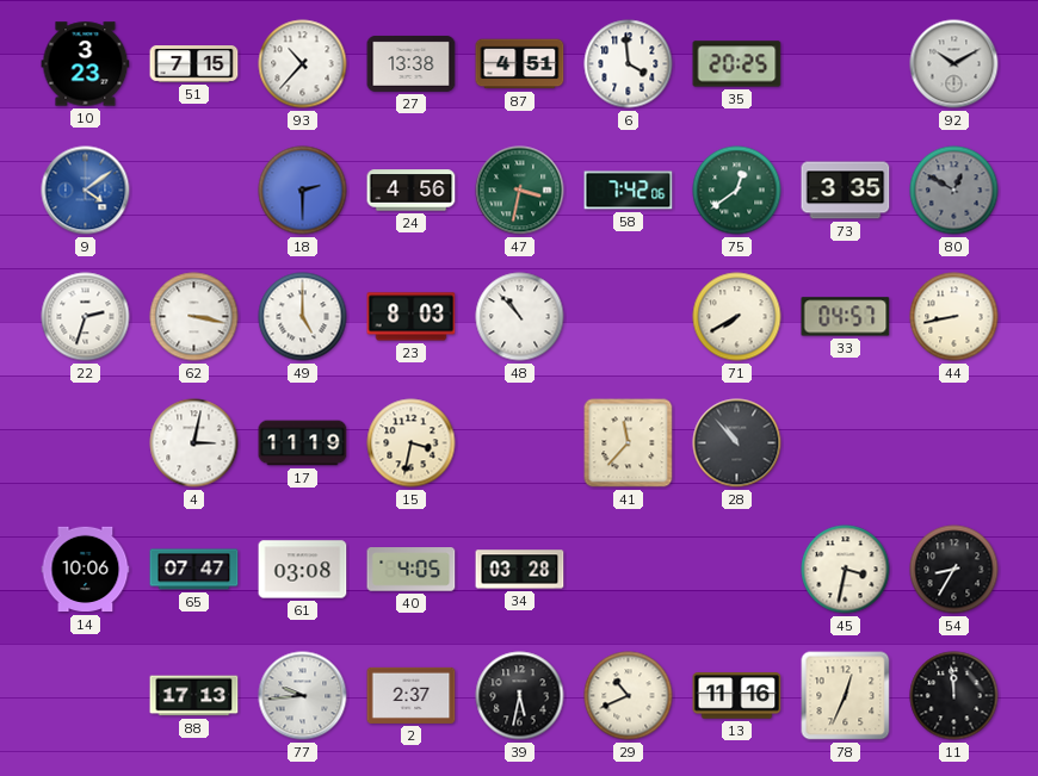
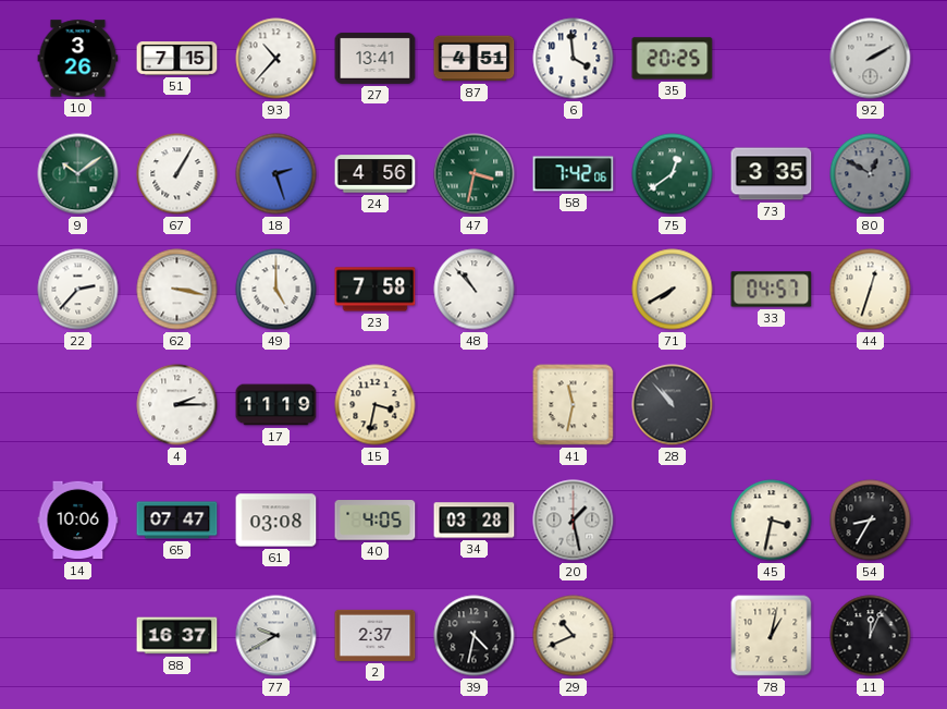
10: 3:23 -> 3:26
27: 13:38 -> 13:41
92: 10:10 -> 2:10
9: 4:09 -> 10:09
9 dial: blue -> green
67: none -> 1:05
18: 2:30 -> 2:27
22: 2:33 -> 2:37
23: 8:03 -> 7:58
44: 8:43 -> 12:33
4: 3:02 -> 2:15
41: 11:37 -> 11:32
20: none -> 1:28
88: 17:13 -> 16:37
77: 9:44 -> 9:40
39: 5:32 -> 4:32
13: 11:16 -> none
78: 12:34 -> 1:02
11: 11:59 -> 12:04
